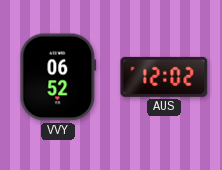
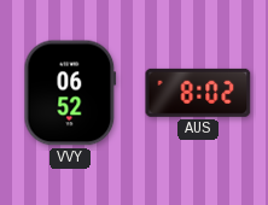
AUS: 12:02 -> 8:02
